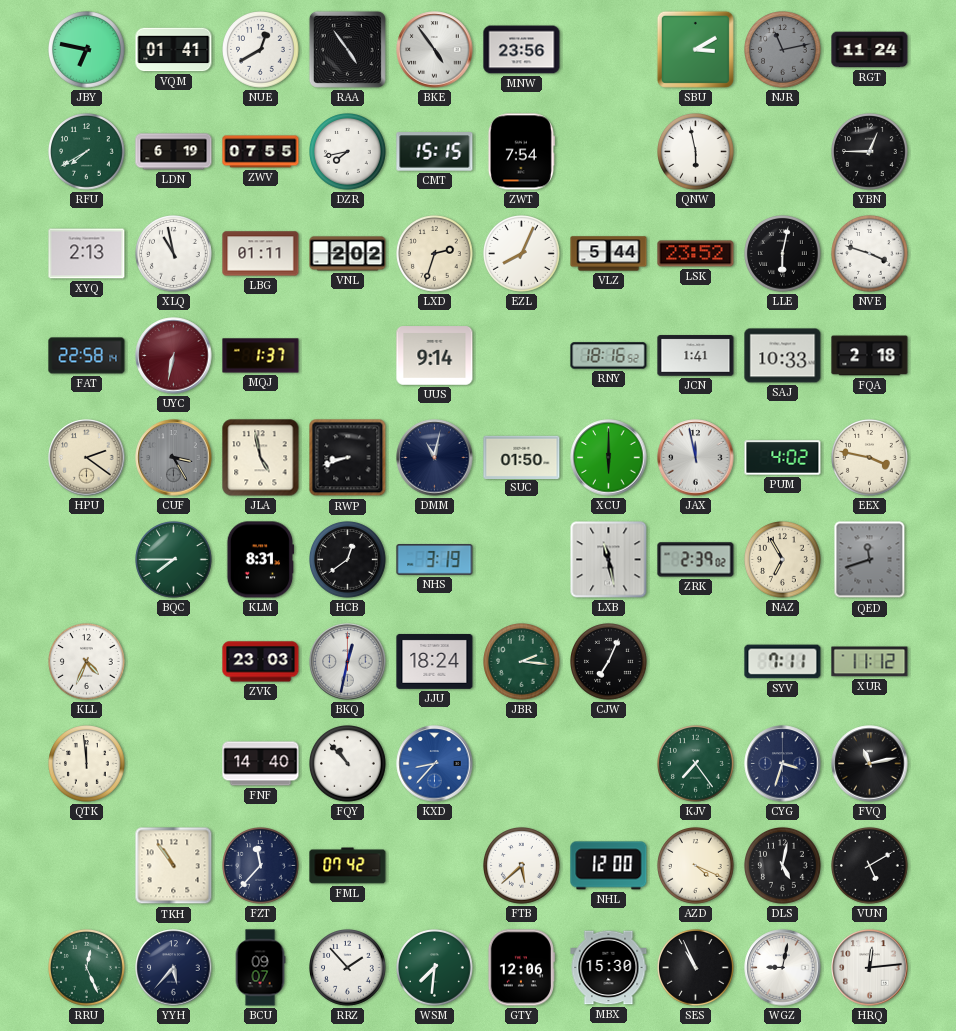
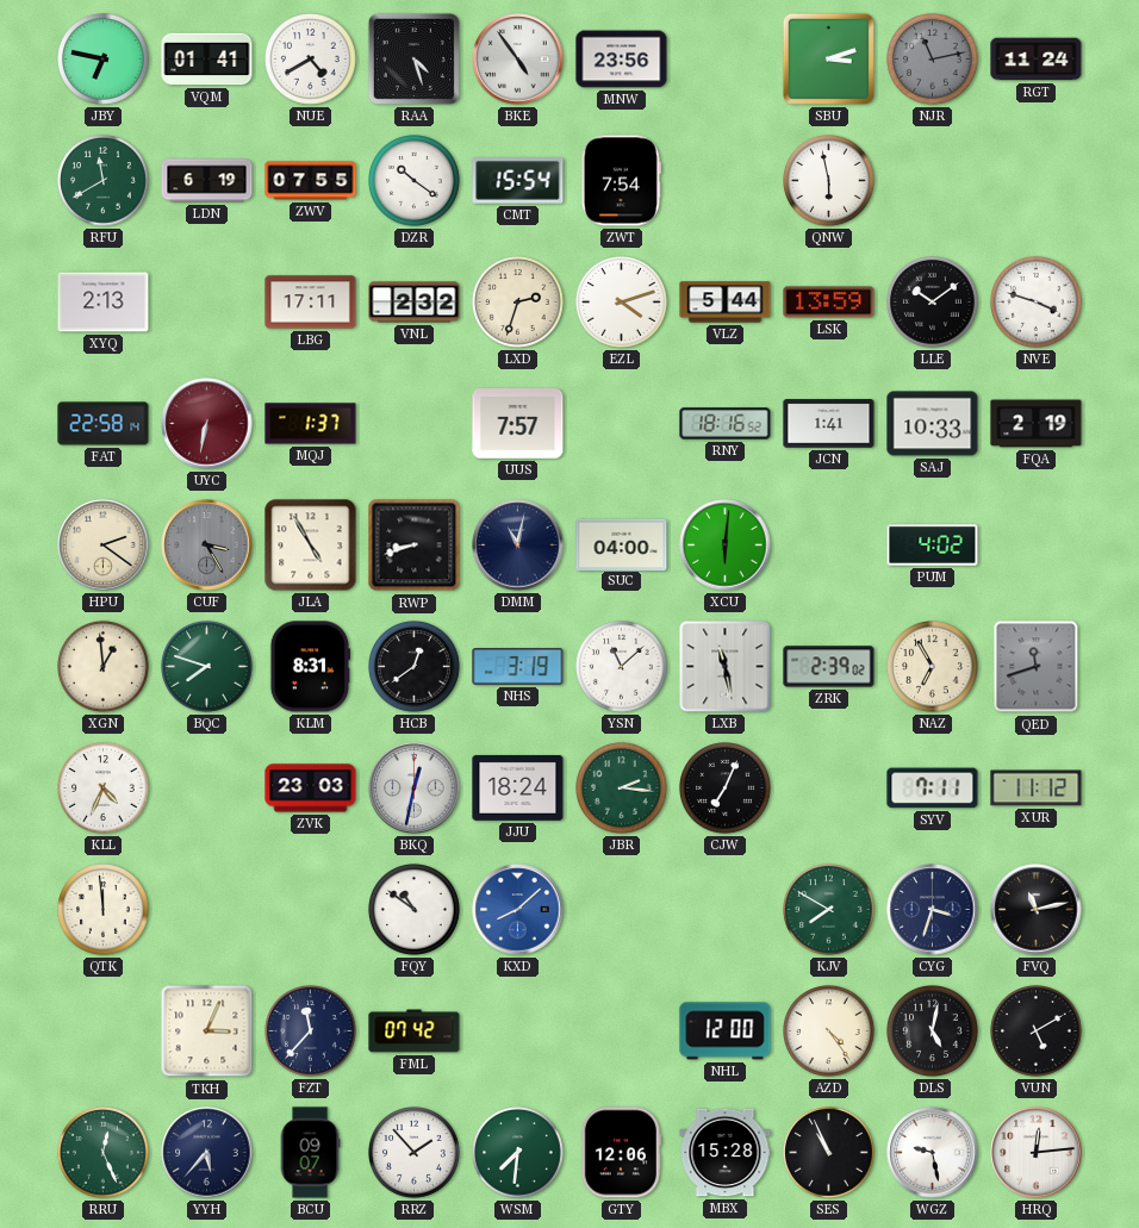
NUE: 12:40 -> 4:40
RAA: 4:54 -> 4:27
SBU: 3:10 -> 3:12
RFU: 7:40 -> 11:40
DZR: 7:43 -> 10:21
CMT: 15:15 -> 15:54
YBN: 12:45 -> none
XLQ: 10:58 -> none
LBG: 01:11 -> 17:11
VNL: 2:02 -> 2:32
EZL: 8:04 -> 4:12
LSK: 23:52 -> 13:59
LLE: 6:02 -> 10:09
UUS: 9:14 -> 7:57
FQA: 2:18 -> 2:19
JLA: 4:58 -> 4:55
SUC: 01:50 -> 04:00
XCU: 6:00 -> 6:01
JAX: 11:58 -> none
EEX: 3:47 -> none
XGN: none -> 12:59
BQC: 7:45 -> 7:48
YSN: none -> 11:08
FNF: 14:40 -> none
FQY: 10:53 -> 10:51
KXD: 8:37 -> 8:08
KJV: 7:24 -> 7:50
TKH: 10:54 -> 3:04
FTB: 5:38 -> none
AZD: 4:19 -> 4:24
MBX: 15:30 -> 15:28
WGZ: 9:02 -> 9:28
